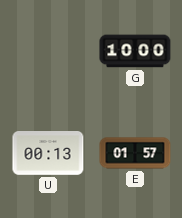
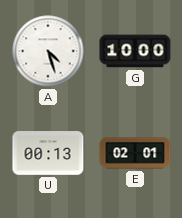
A: none -> 4:27
E: 01:57 -> 02:01
